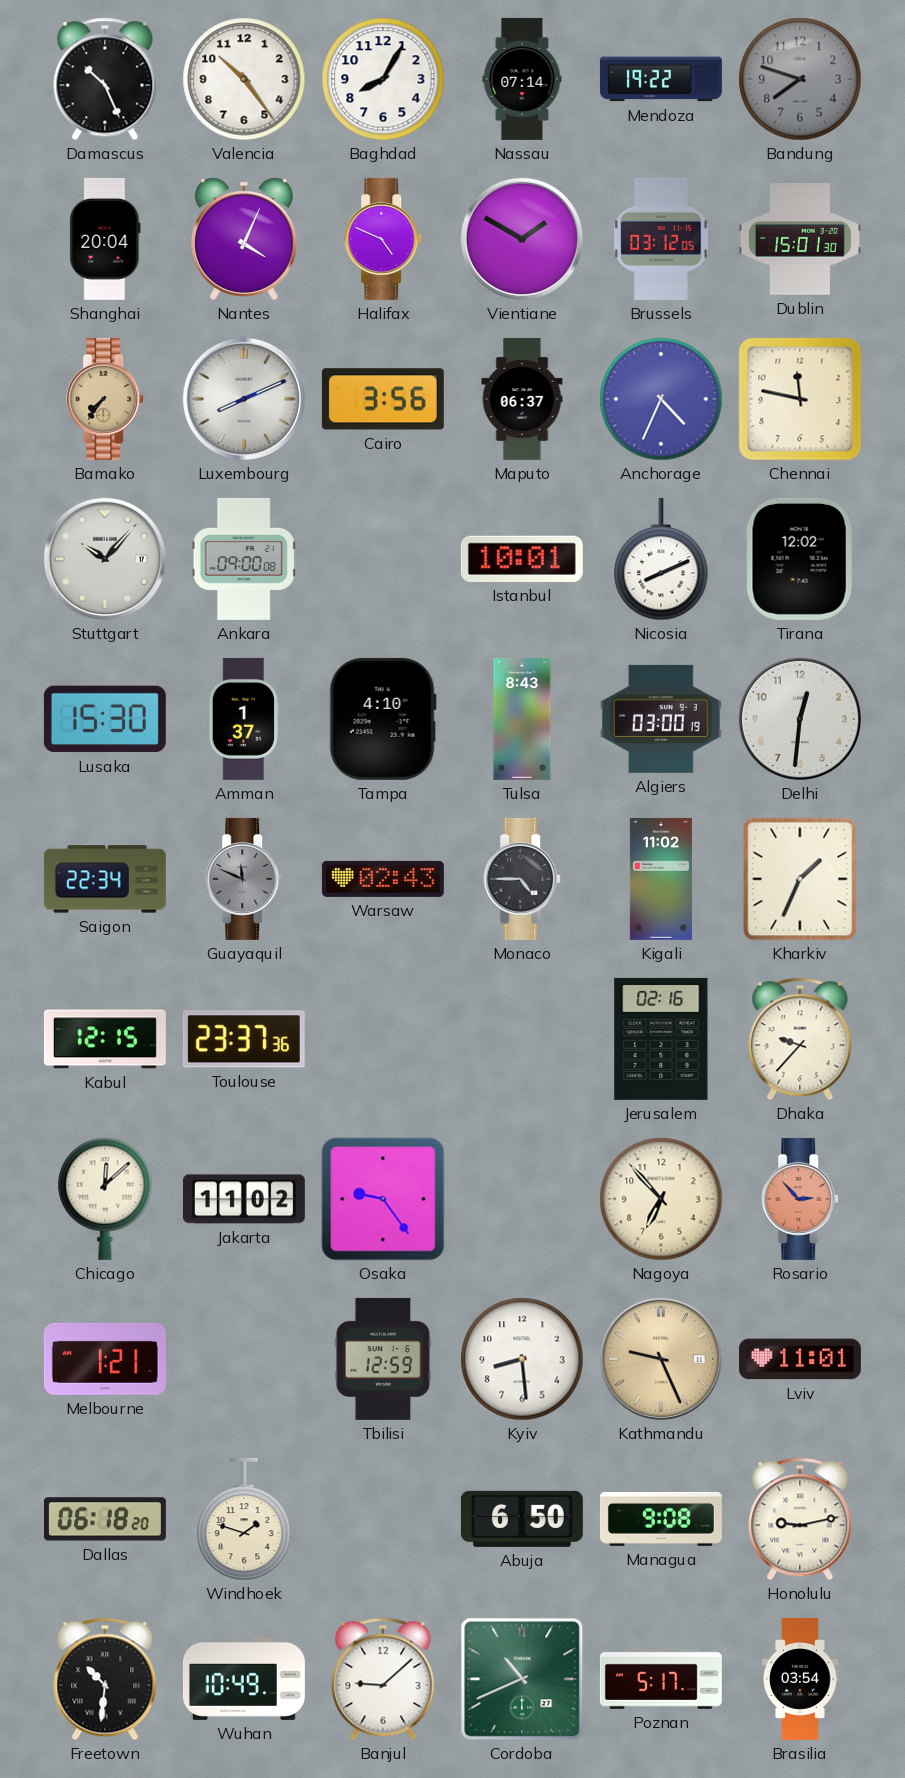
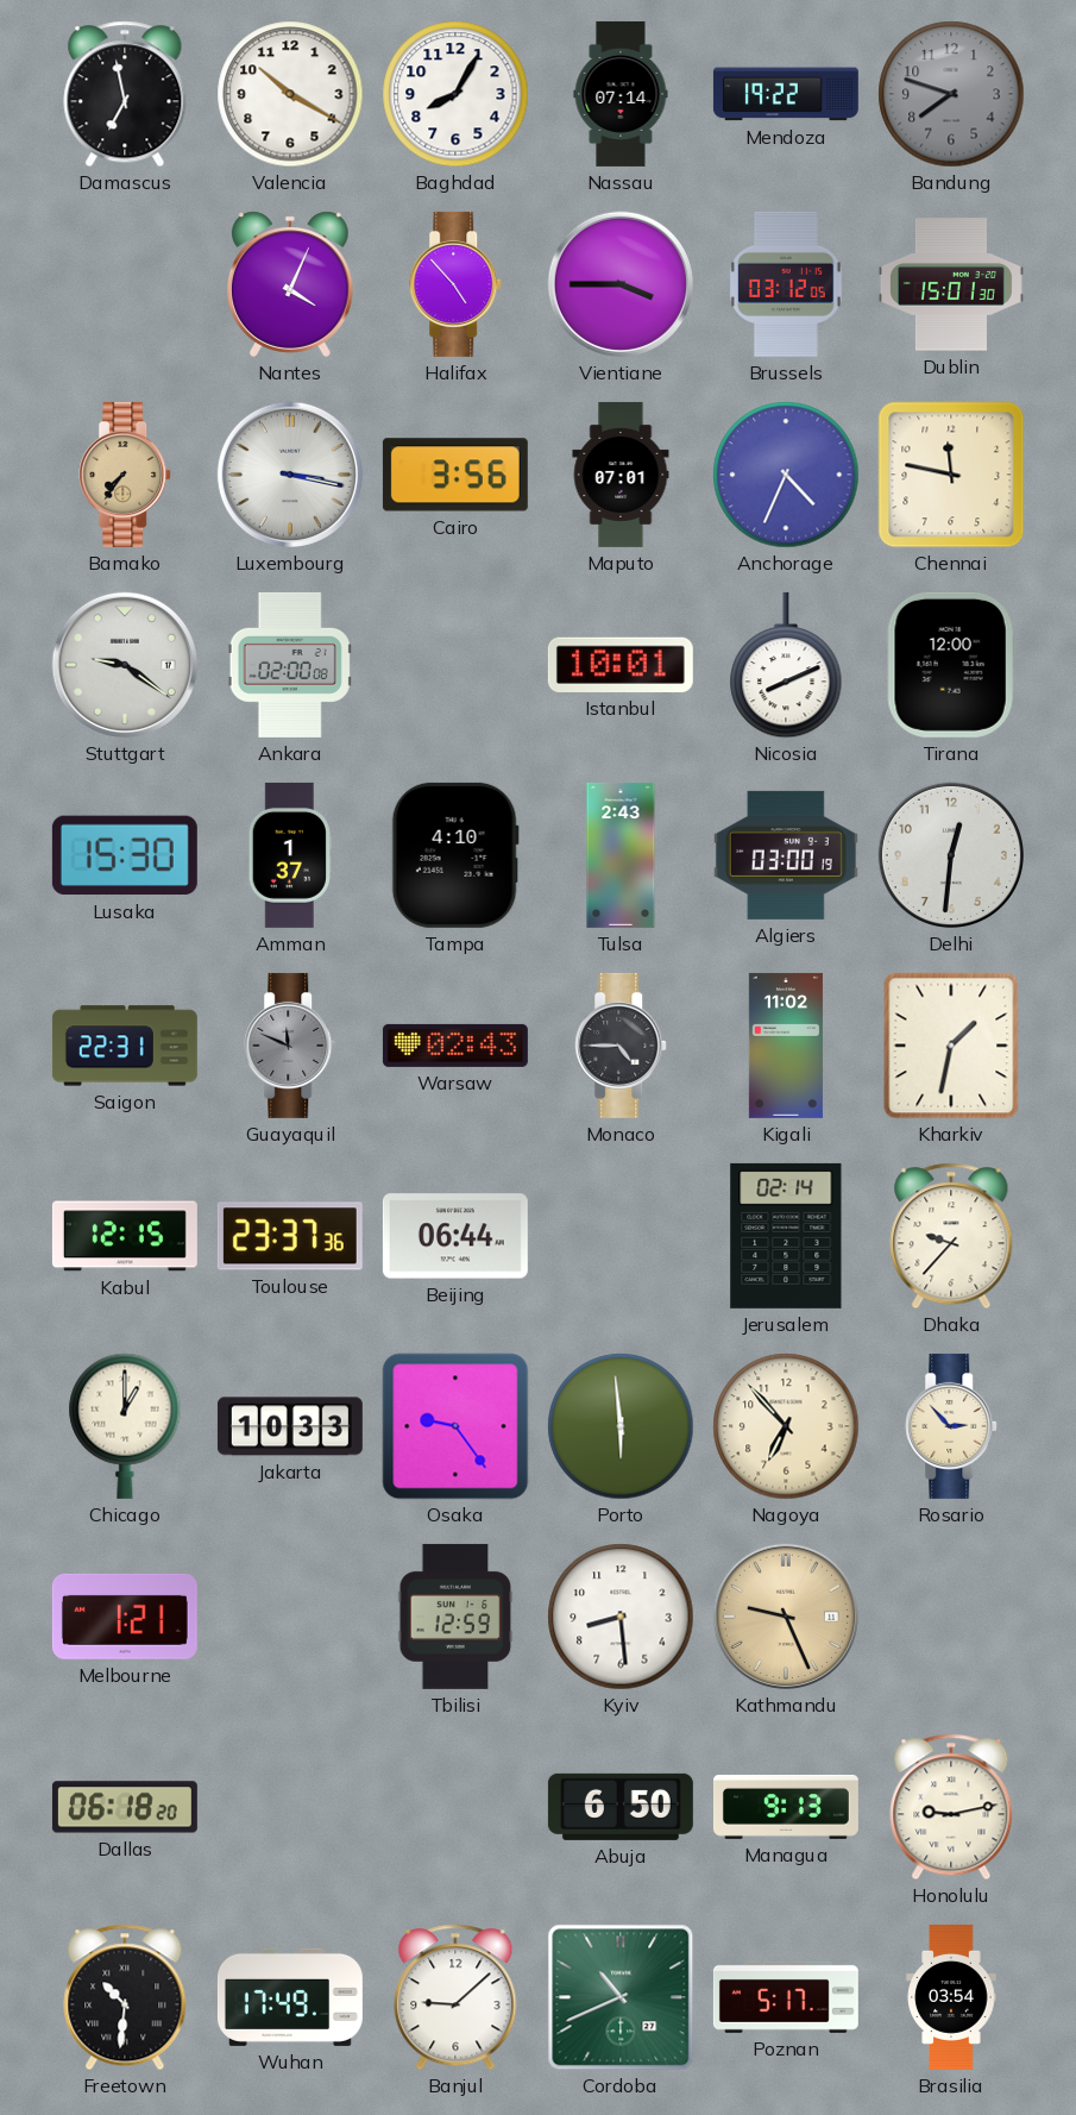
Damascus: 10:26 -> 6:58
Valencia: 10:24 -> 10:20
Shanghai: 20:04 -> none
Halifax: 4:49 -> 4:53
Vientiane: 1:50 -> 3:45
Luxembourg: 8:11 -> 3:17
Maputo: 06:37 -> 07:01
Stuttgart: 10:07 -> 9:21
Ankara: 09:00 -> 02:00
Tirana: 12:02 -> 12:00
Tulsa: 8:43 -> 2:43
Saigon: 22:34 -> 22:31
Kharkiv: 1:34 -> 1:32
Beijing: none -> 06:44
Jerusalem: 02:16 -> 02:14
Chicago: 12:08 -> 1:00
Jakarta: 11:02 -> 10:33
Porto: none -> 5:59
Rosario dial: salmon -> cream
Lviv: 11:01 -> none
Windhoek: 1:48 -> none
Managua: 9:08 -> 9:13
Wuhan: 10:49 -> 17:49
